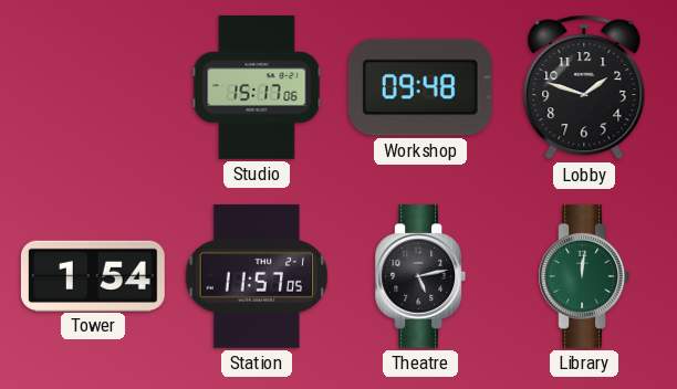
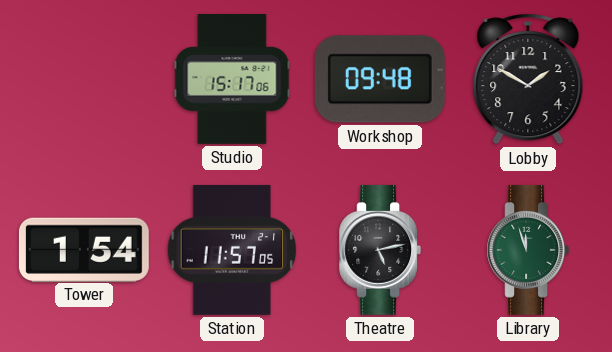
Lobby: 1:48 -> 1:50
Library: 12:01 -> 11:57
